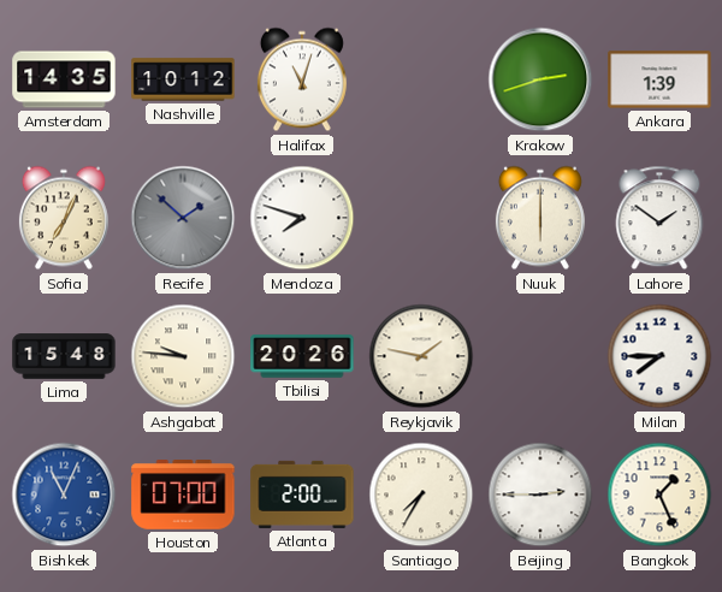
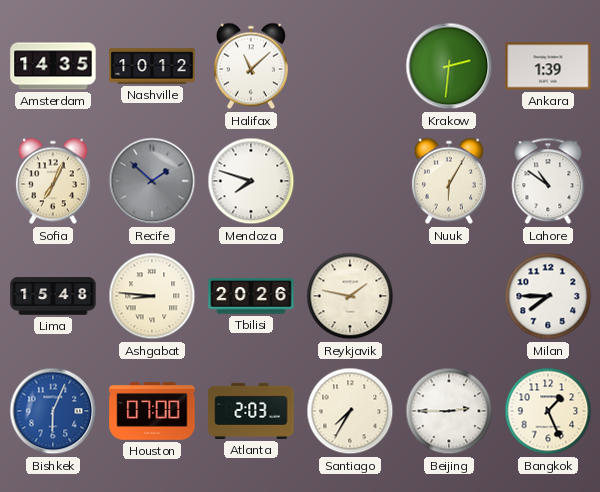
Halifax: 11:03 -> 11:08
Krakow: 2:42 -> 2:31
Nuuk: 6:00 -> 6:05
Lahore: 1:51 -> 10:51
Ashgabat: 9:46 -> 8:46
Bishkek: 11:04 -> 6:04
Atlanta: 2:00 -> 2:03
